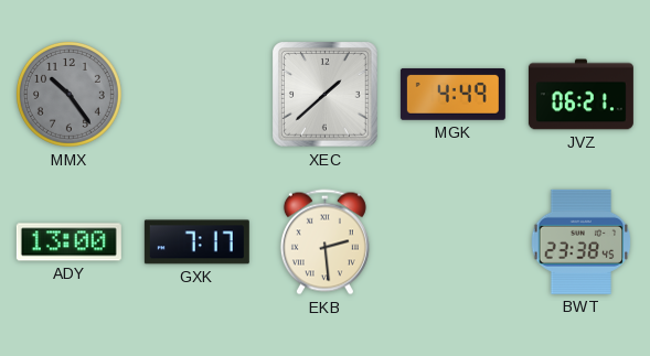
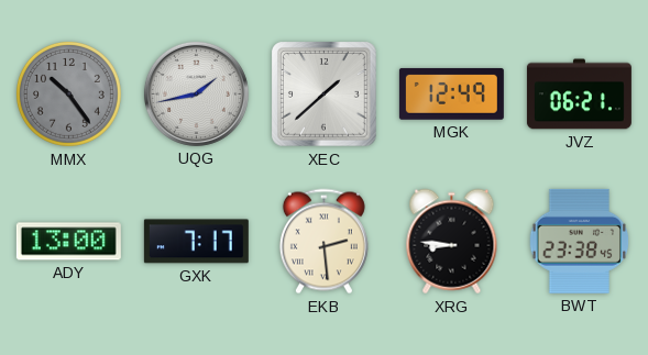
UQG: none -> 1:43
MGK: 4:49 -> 12:49
XRG: none -> 8:46
